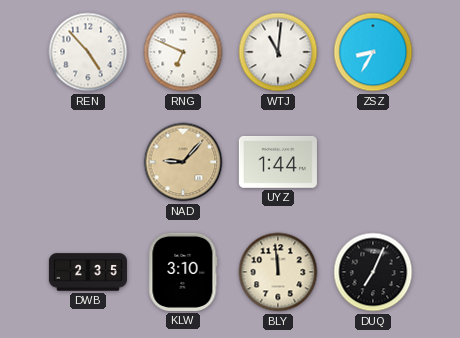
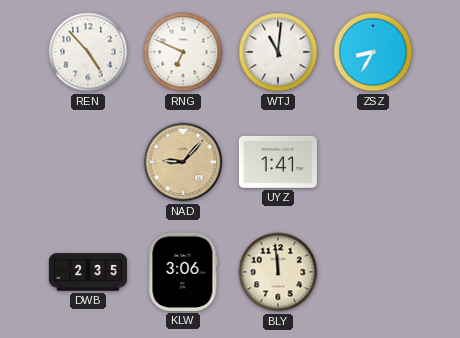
UYZ: 1:44 -> 1:41
KLW: 3:10 -> 3:06
DUQ: 7:04 -> none
